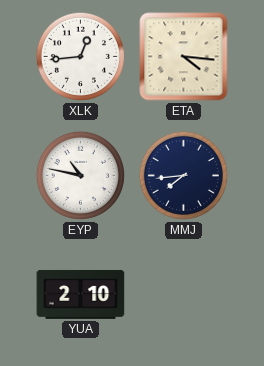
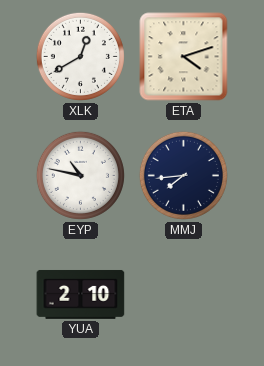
XLK: 12:44 -> 12:40
ETA: 4:16 -> 4:12
